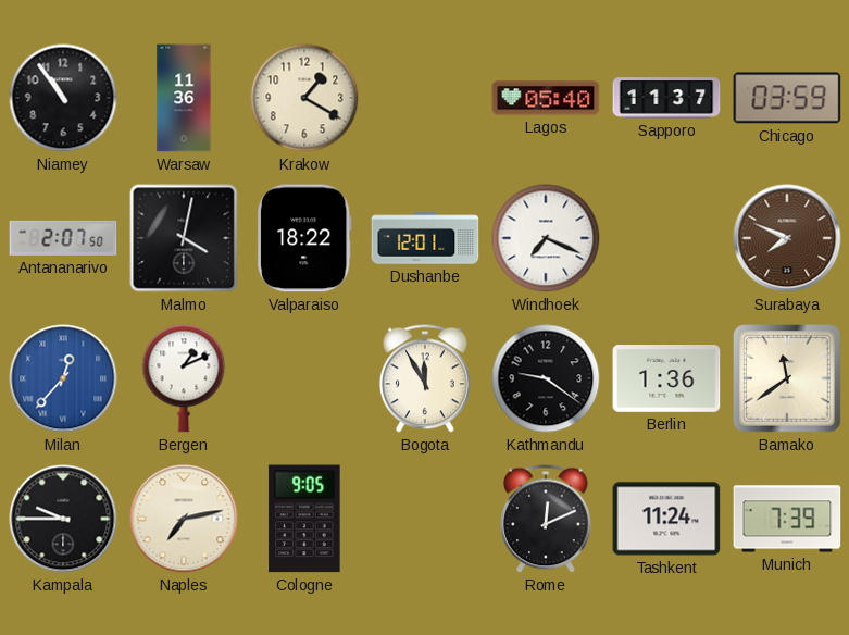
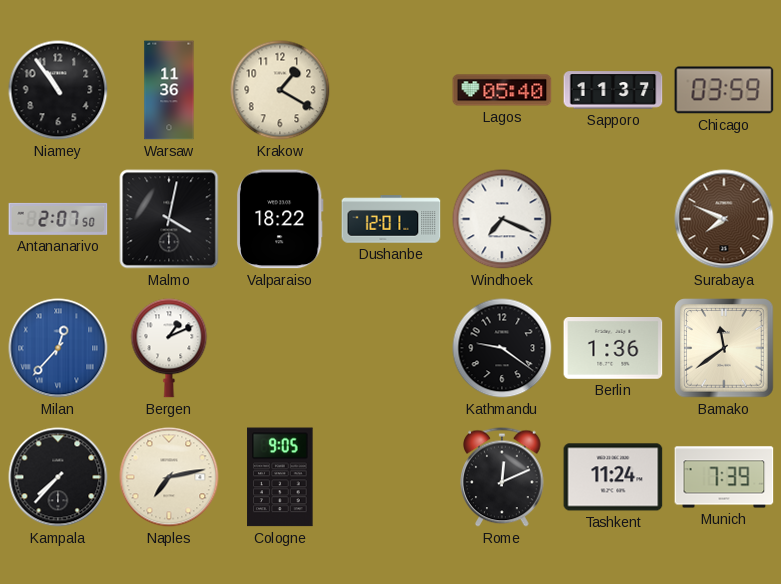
Bogota: 11:55 -> none
Kampala: 9:45 -> 7:37
